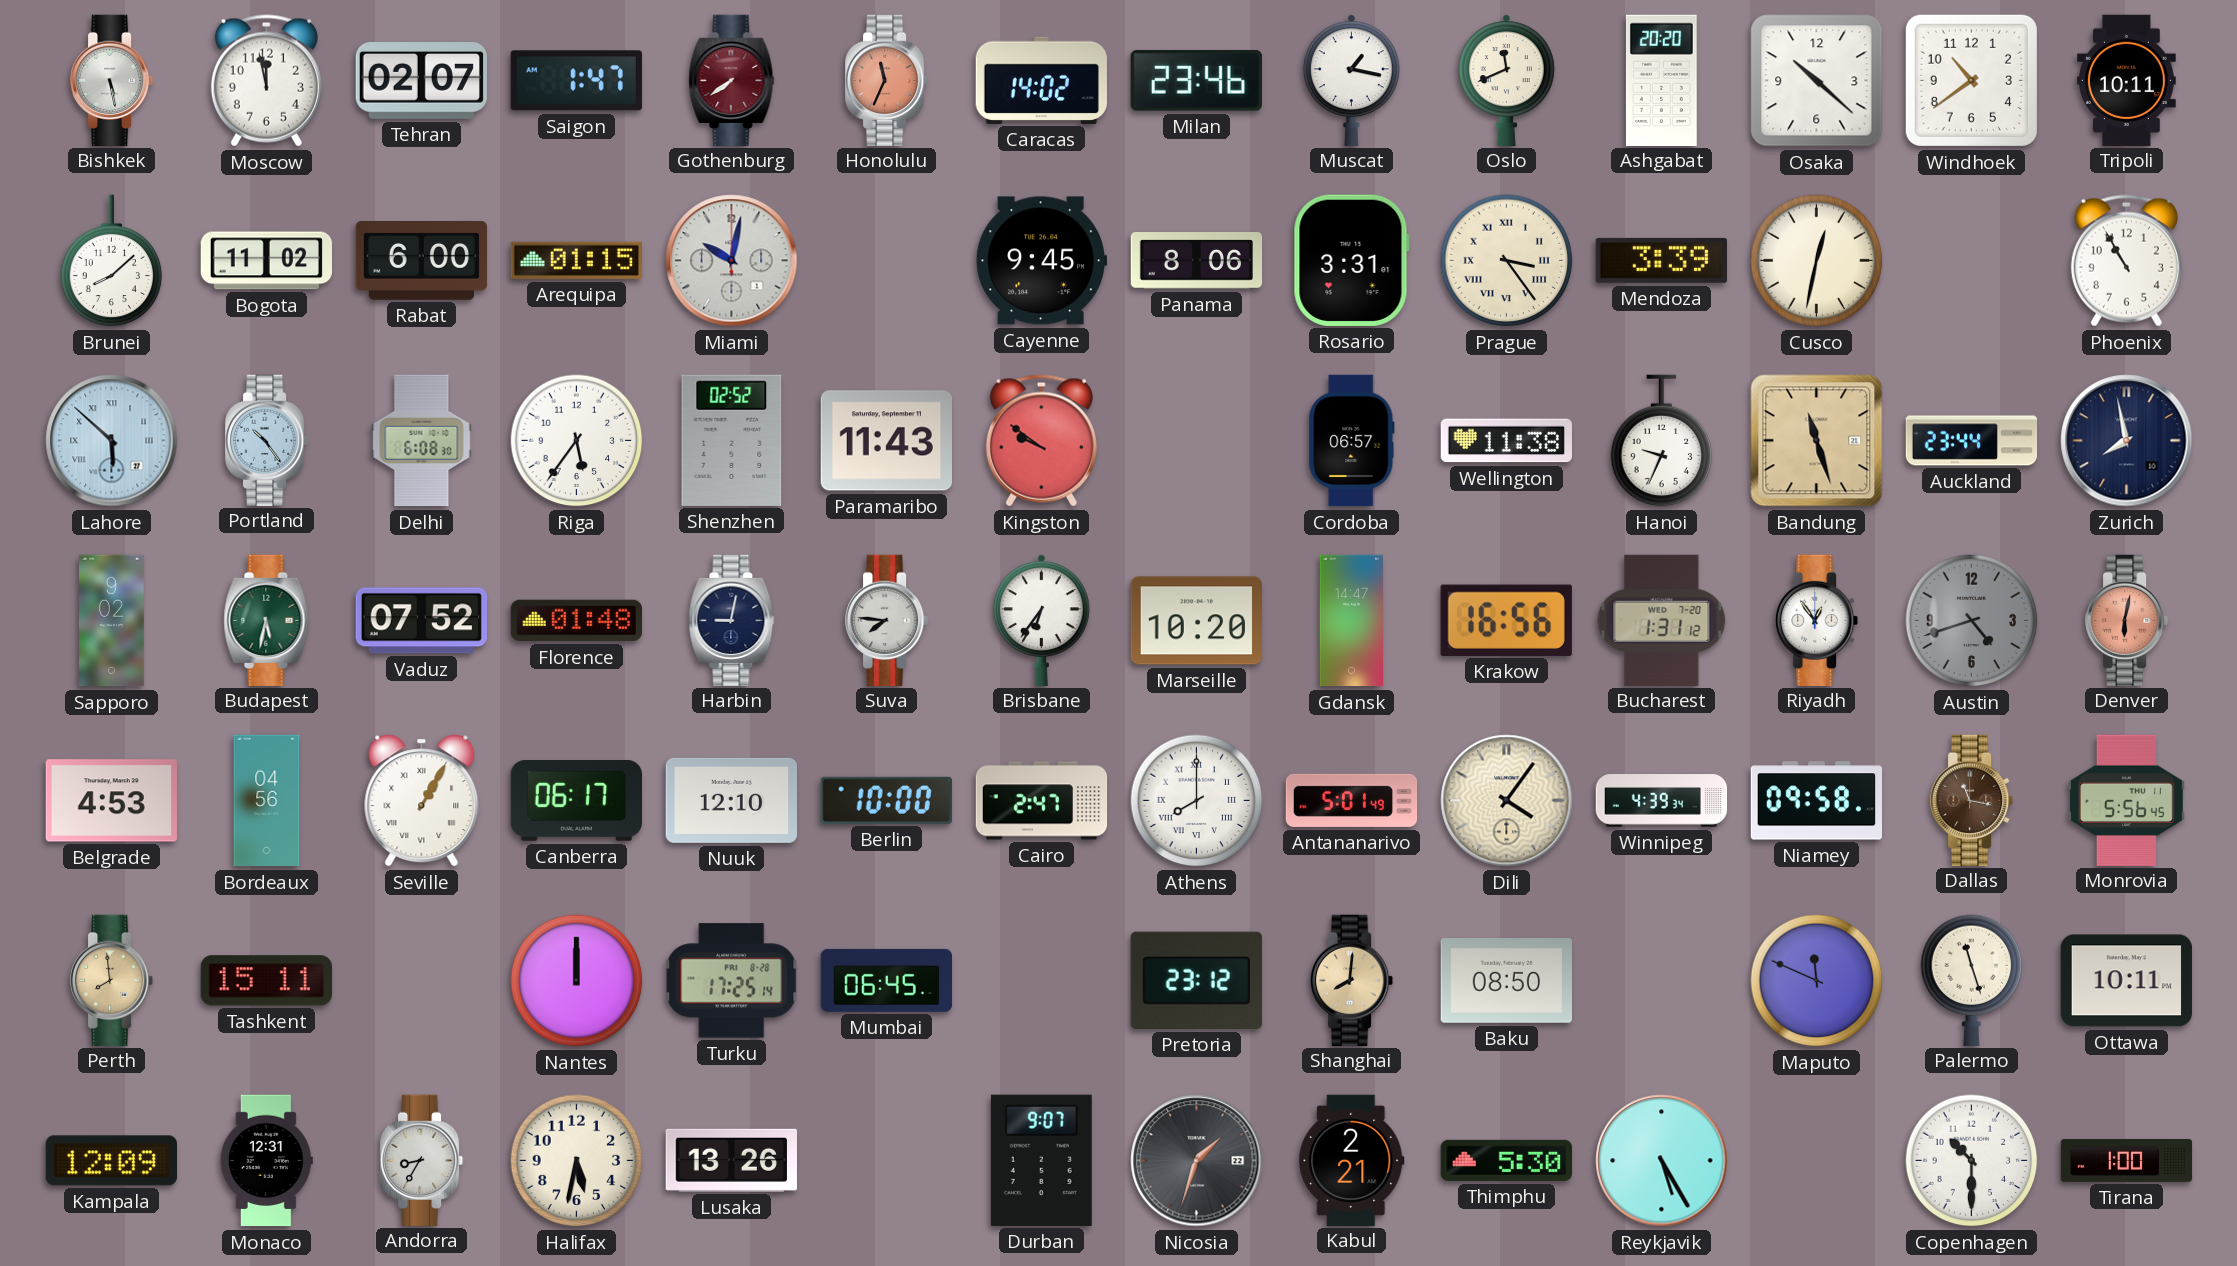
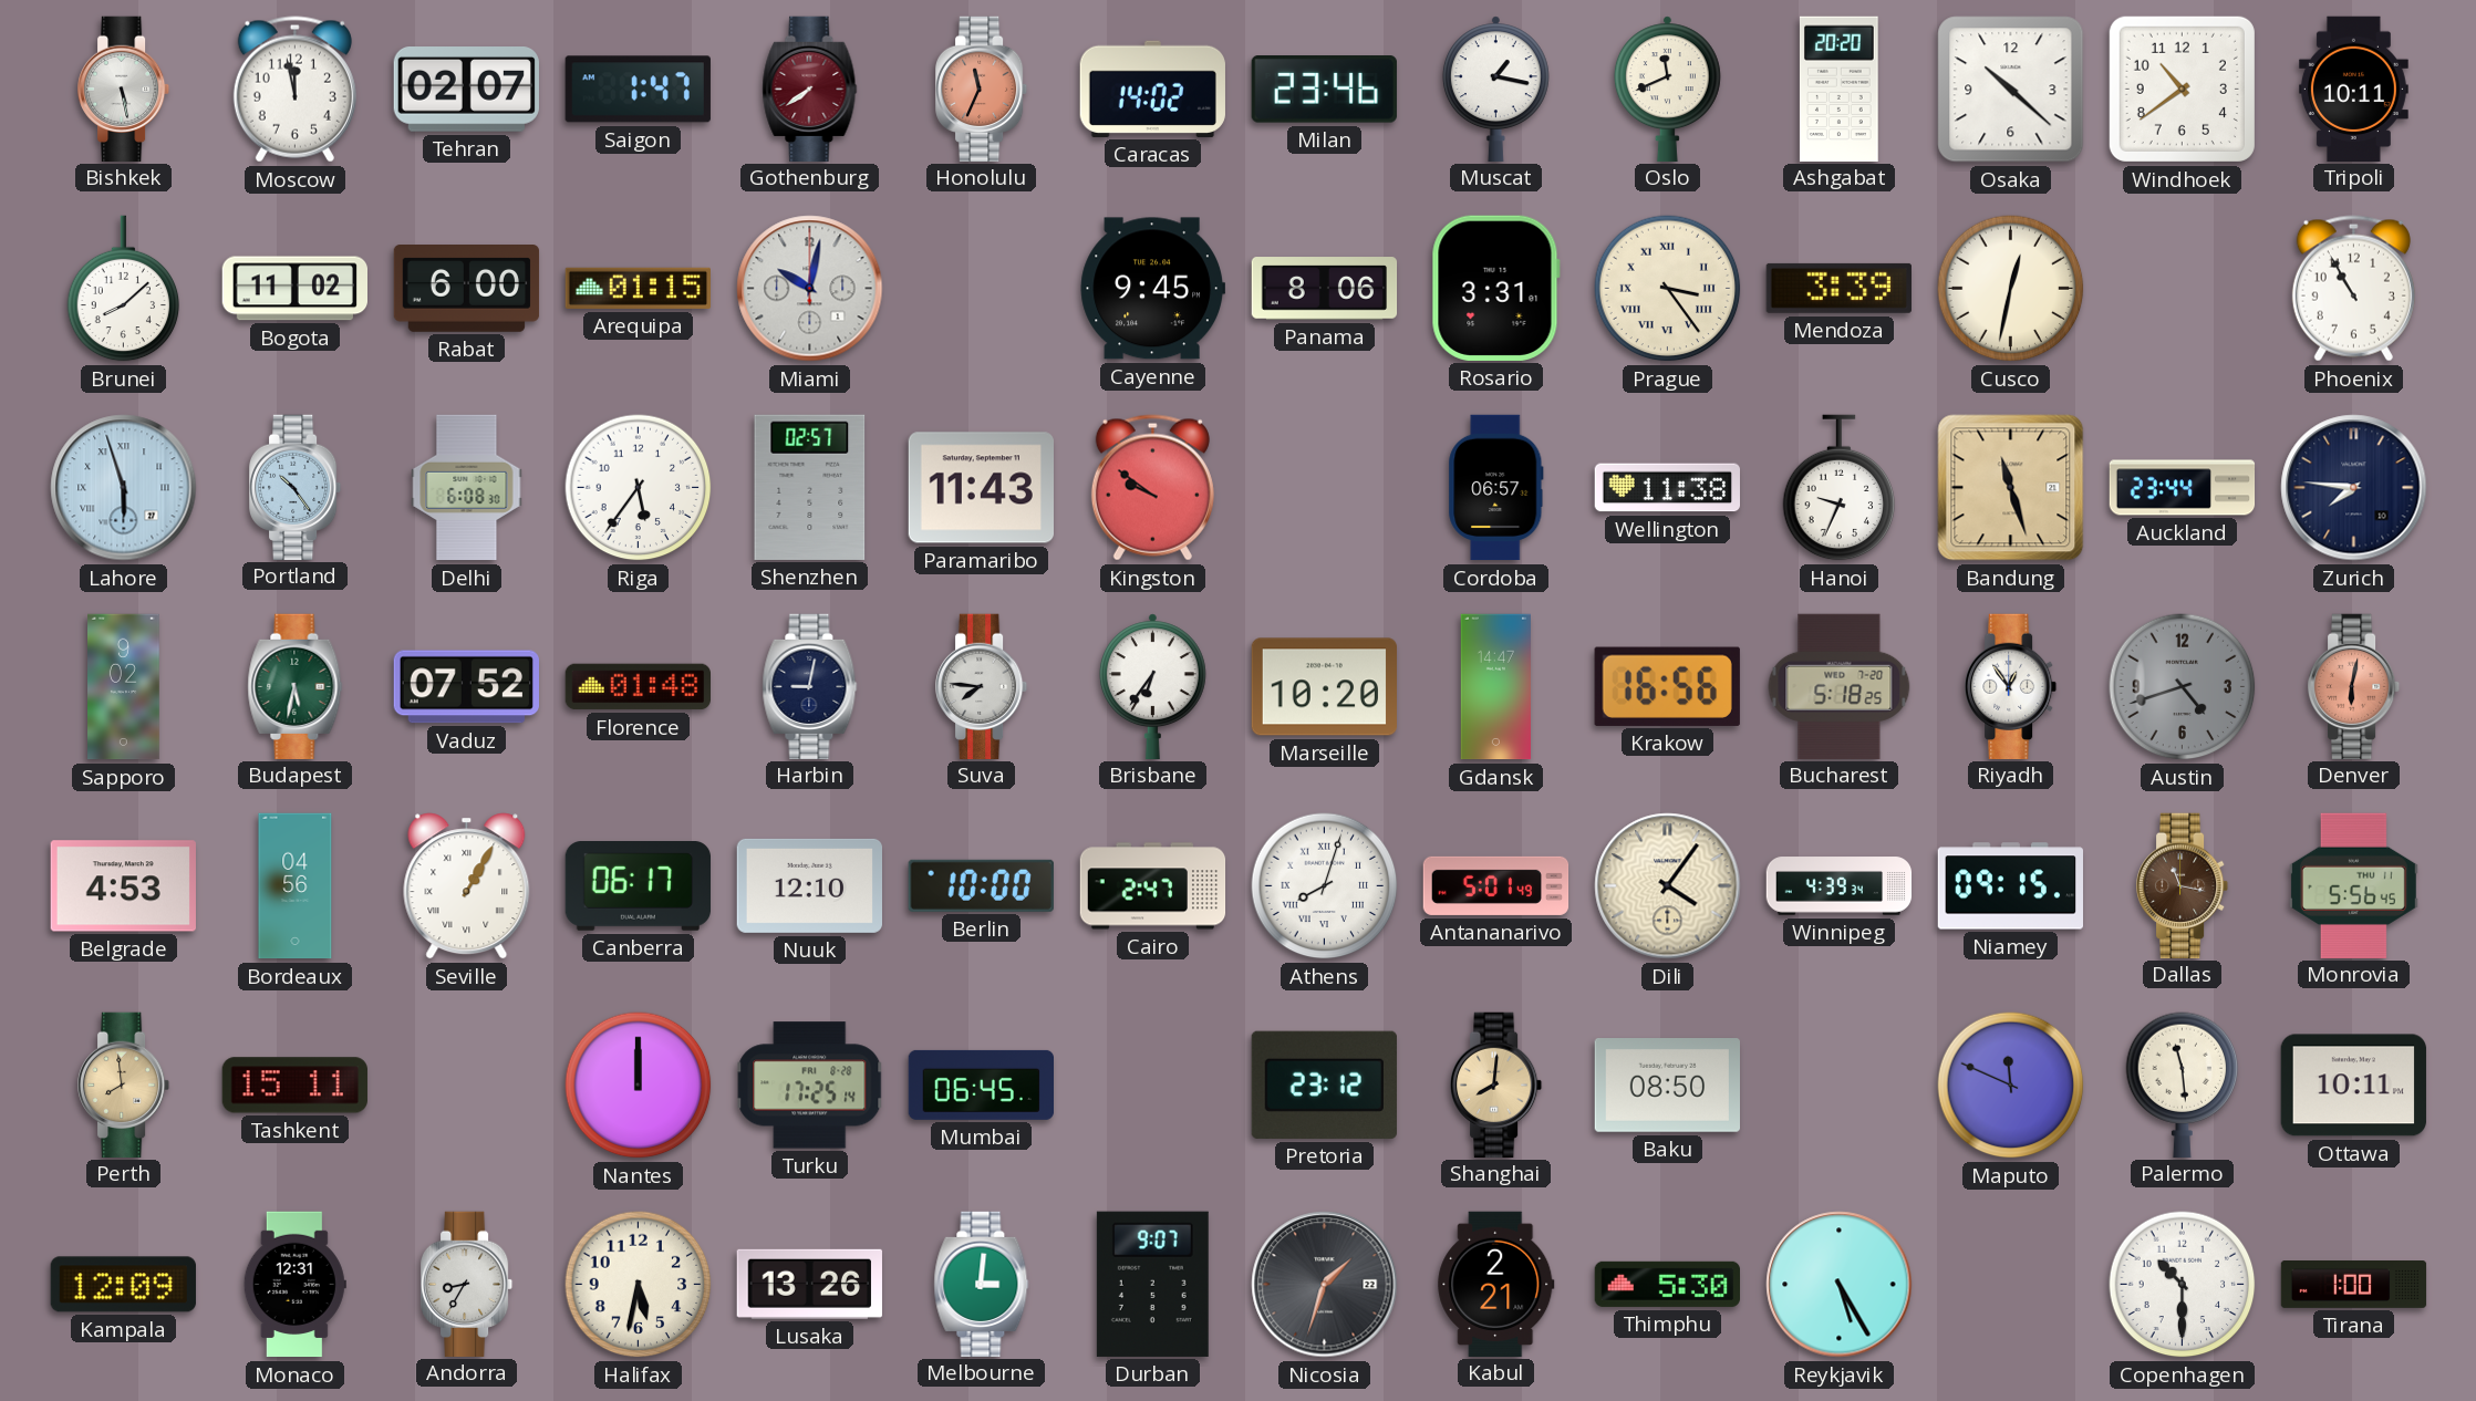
Lahore: 5:52 -> 5:57
Shenzhen: 02:52 -> 02:57
Zurich: 7:58 -> 7:46
Bucharest: 1:31 -> 5:18
Athens: 8:00 -> 8:03
Niamey: 09:58 -> 09:15
Palermo: 11:27 -> 11:29
Melbourne: none -> 3:01
